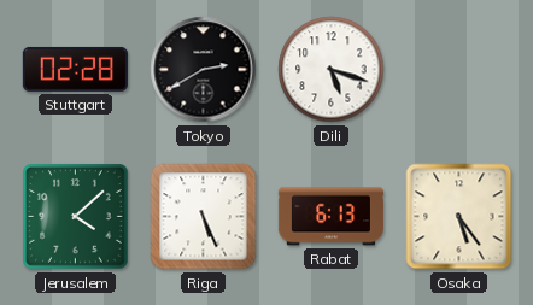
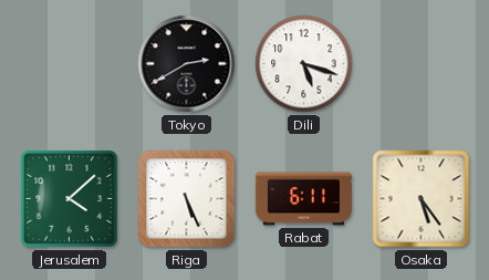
Stuttgart: 02:28 -> none
Rabat: 6:13 -> 6:11
